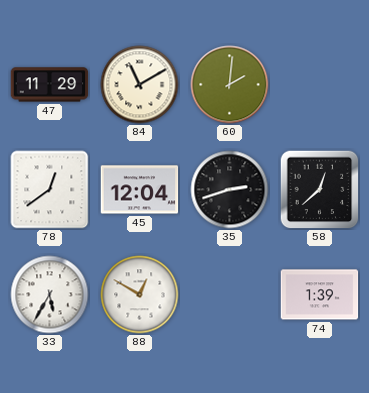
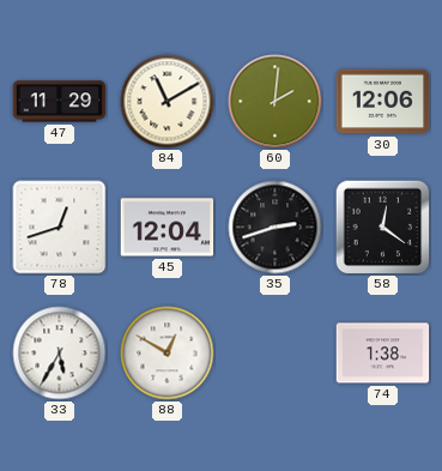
30: none -> 12:06
78: 12:39 -> 12:42
58: 12:38 -> 12:21
74: 1:39 -> 1:38
